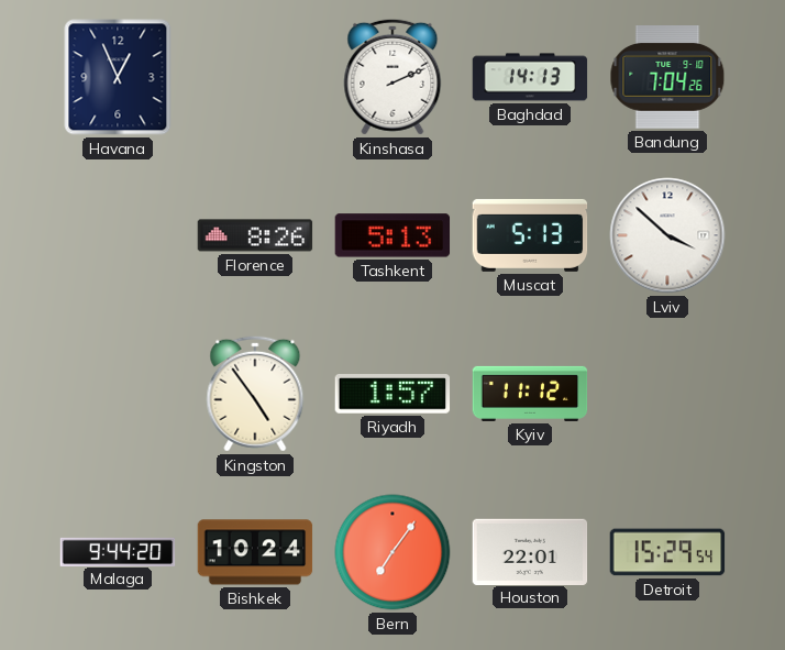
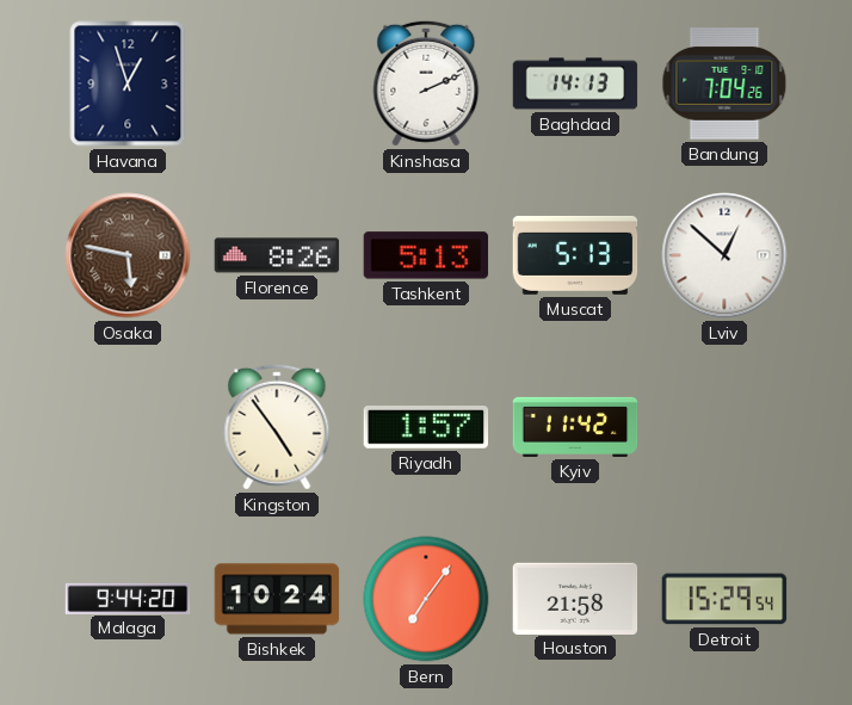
Havana: 12:56 -> 12:57
Osaka: none -> 5:47
Lviv: 3:52 -> 12:52
Kyiv: 11:12 -> 11:42
Houston: 22:01 -> 21:58
